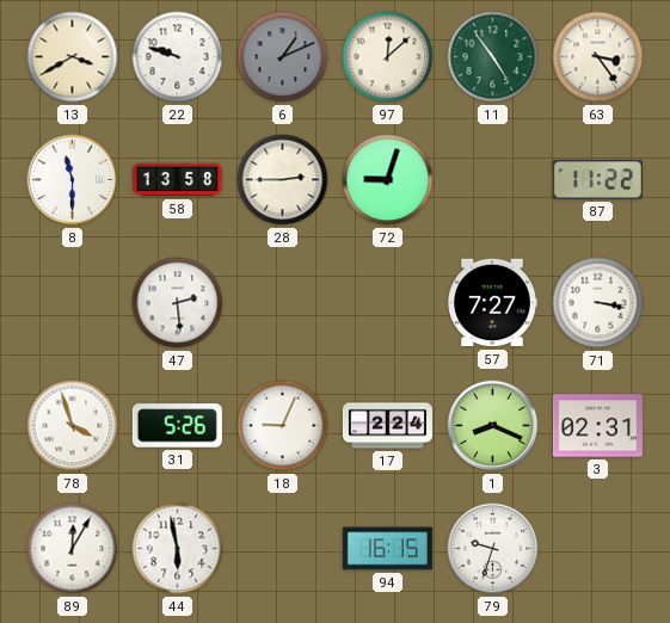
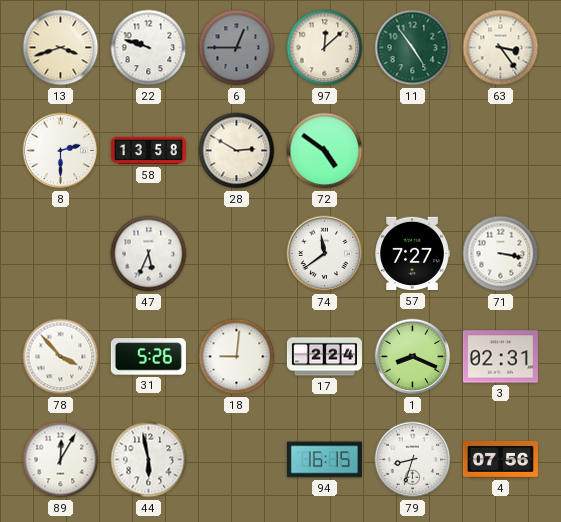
13: 3:40 -> 3:42
6: 1:11 -> 12:45
8: 11:30 -> 2:30
28: 2:45 -> 2:50
72: 9:03 -> 4:51
87: 11:22 -> none
47: 2:29 -> 5:34
74: none -> 11:39
78: 3:57 -> 3:53
18: 9:04 -> 9:01
79: 9:33 -> 8:33
4: none -> 07:56
